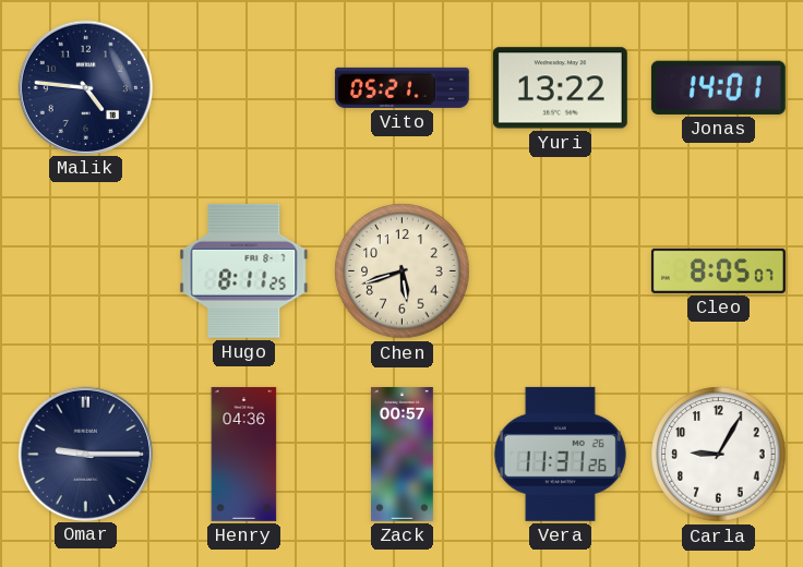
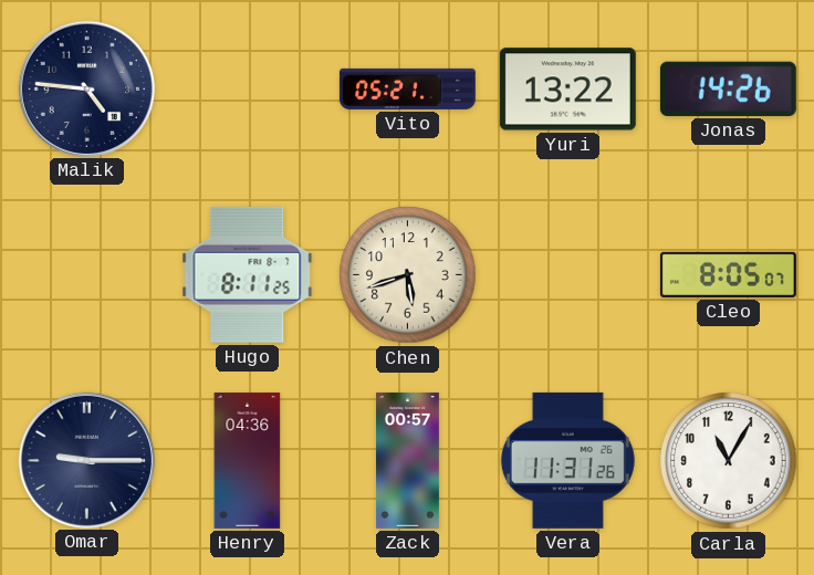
Jonas: 14:01 -> 14:26
Carla: 9:05 -> 11:05
